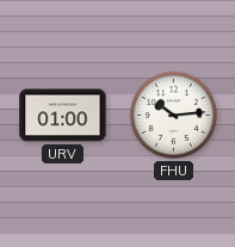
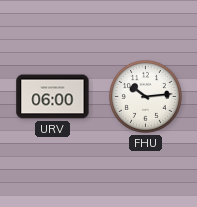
URV: 01:00 -> 06:00
